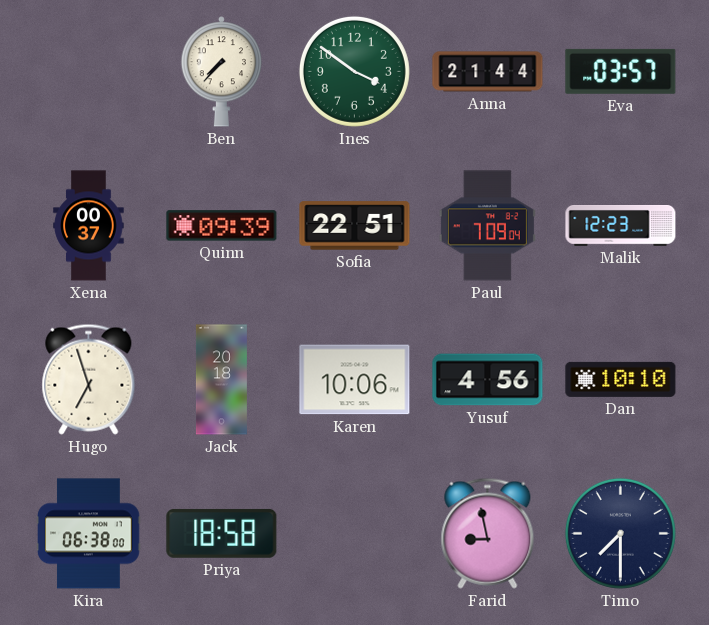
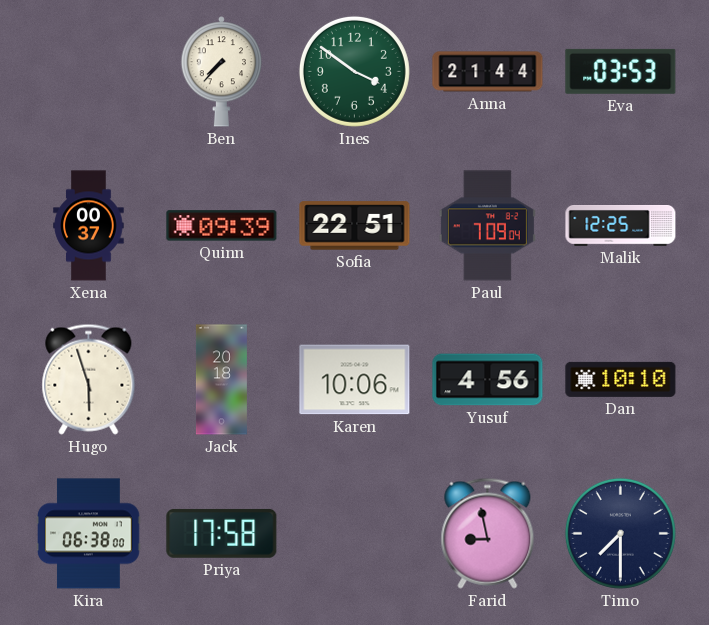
Eva: 03:57 -> 03:53
Malik: 12:23 -> 12:25
Hugo: 6:57 -> 5:57
Priya: 18:58 -> 17:58
